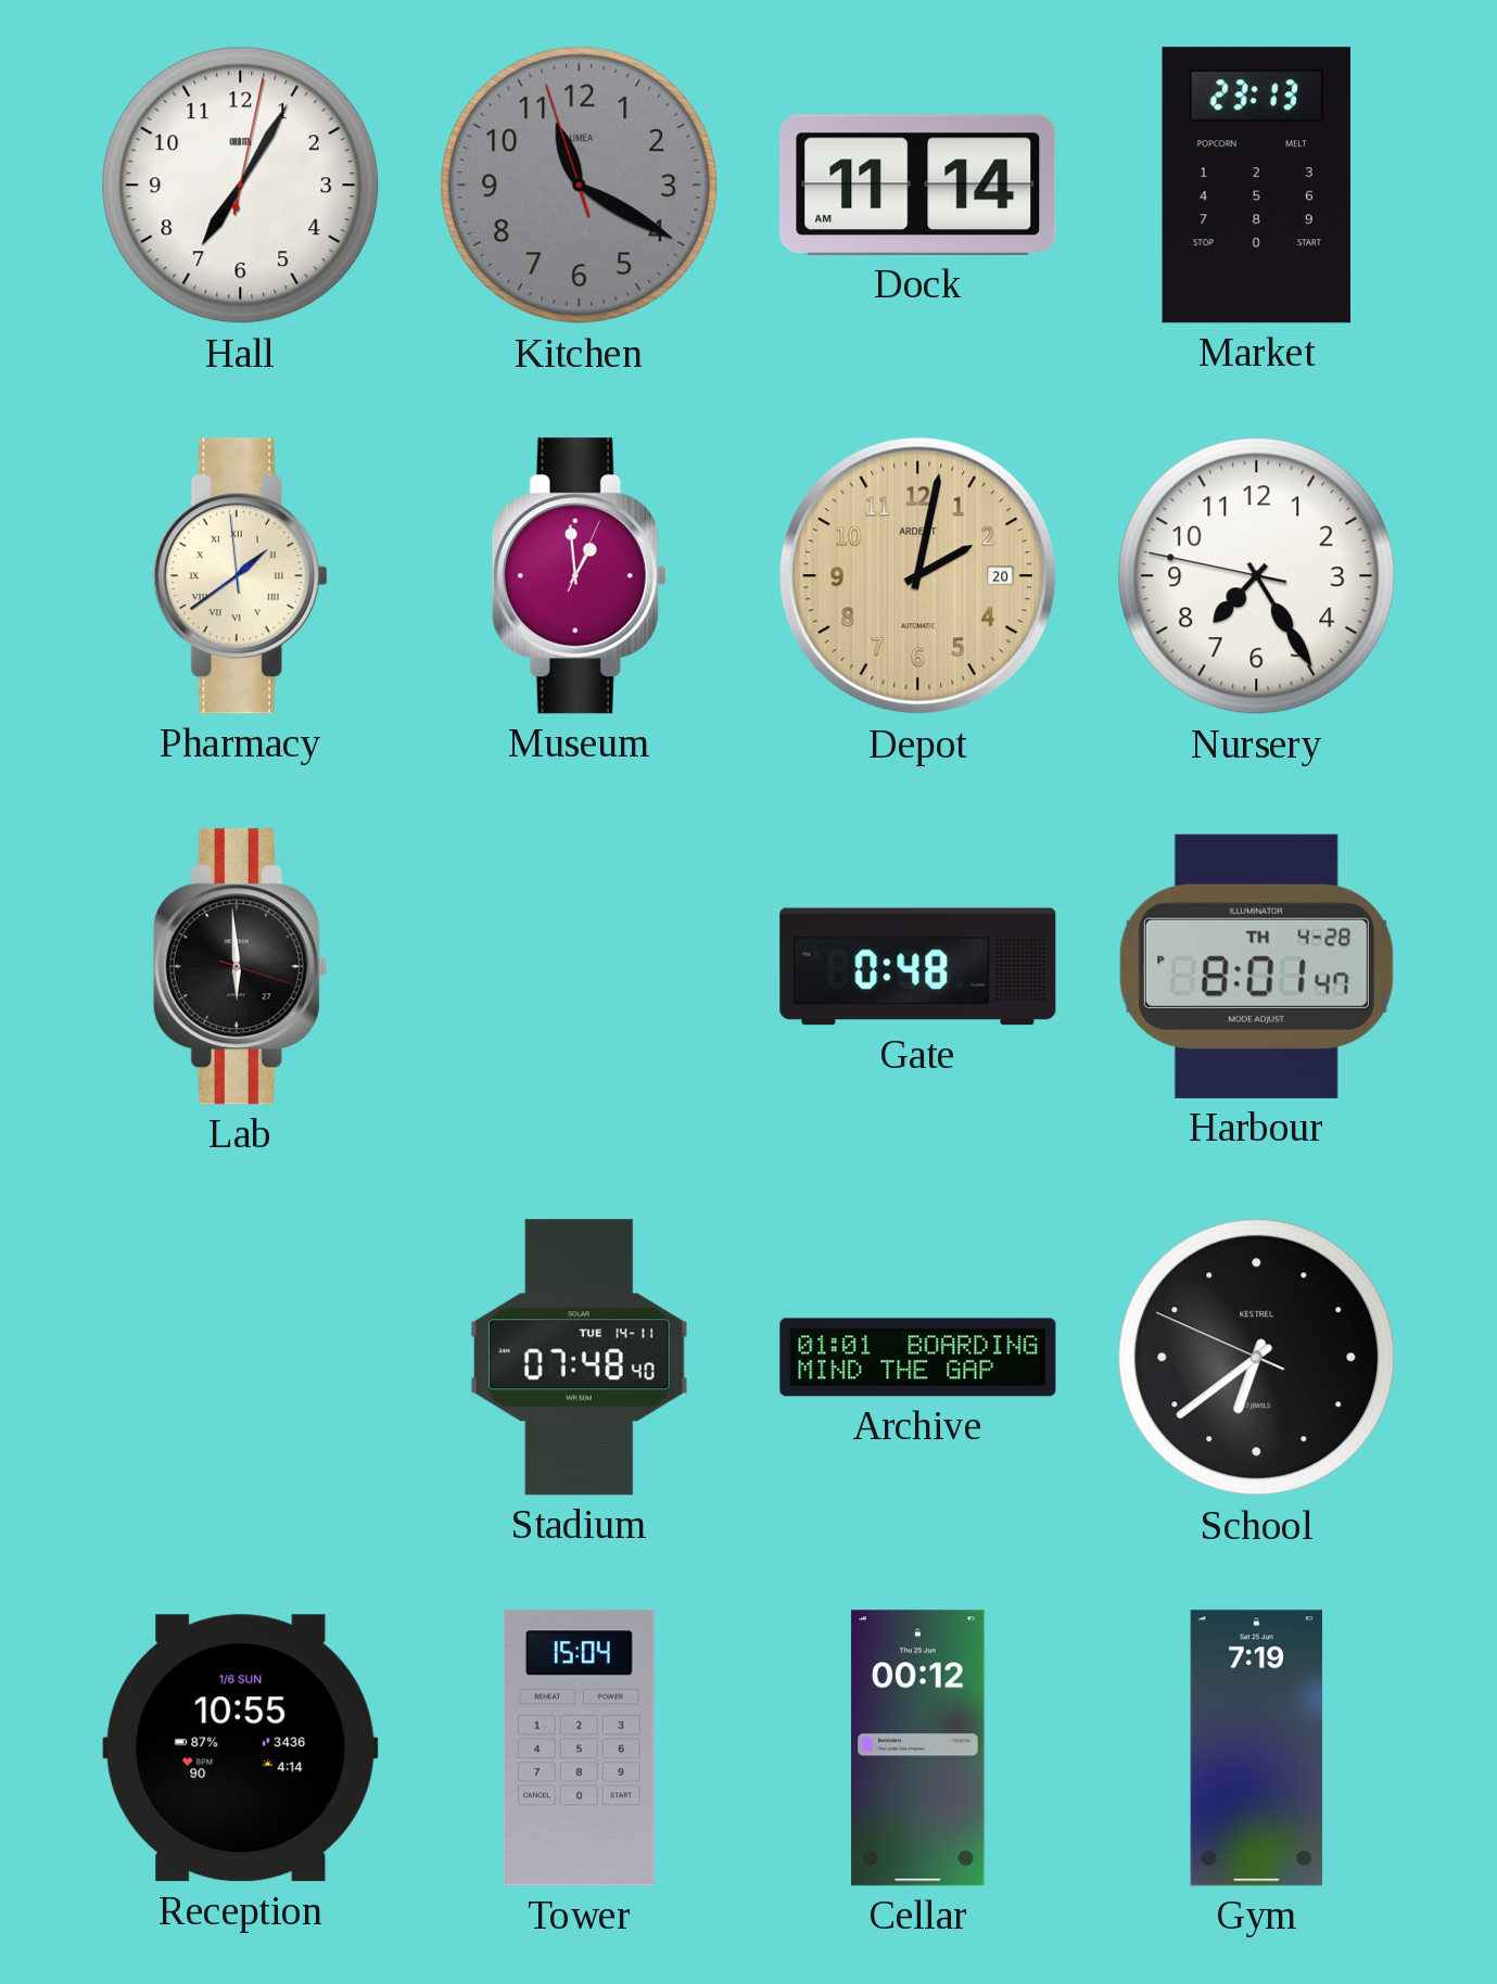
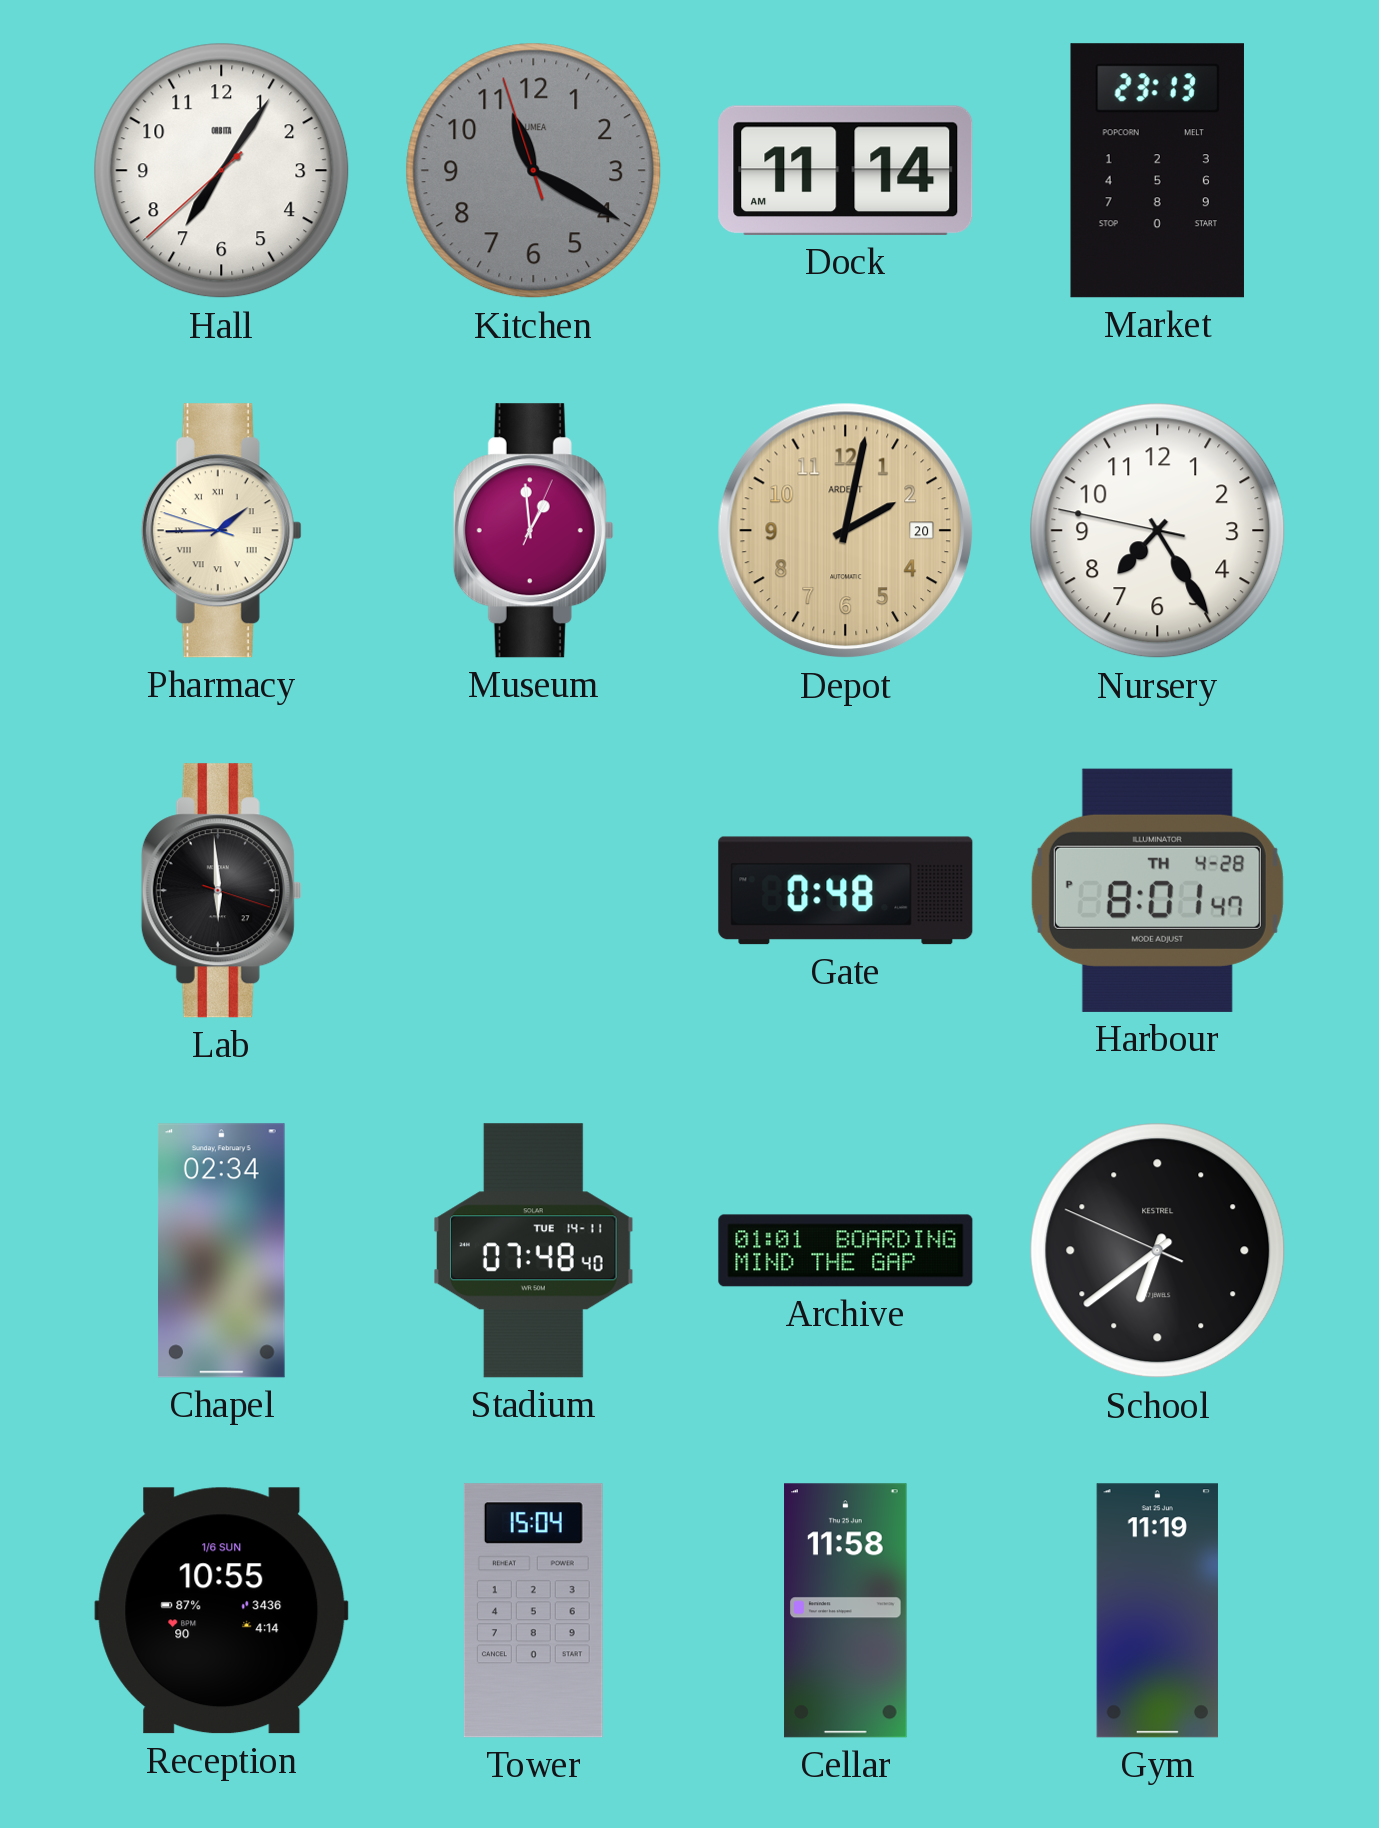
Hall: 7:05:02 -> 7:05:38
Pharmacy: 1:38 -> 1:44
Chapel: none -> 02:34
Cellar: 00:12 -> 11:58
Gym: 7:19 -> 11:19
